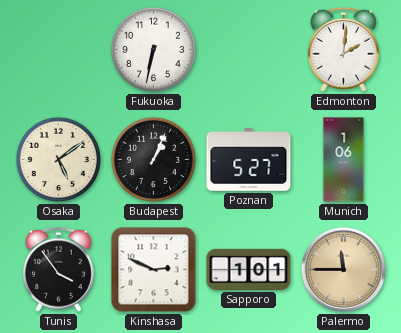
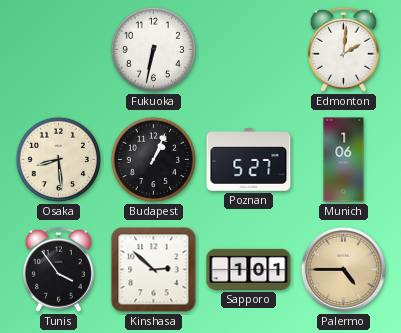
Osaka: 5:09 -> 8:29
Kinshasa: 2:49 -> 2:52
Palermo: 11:45 -> 4:45
